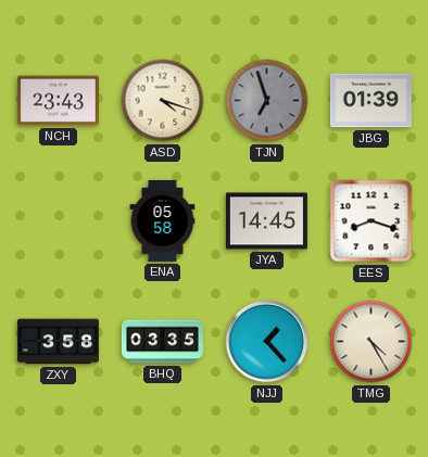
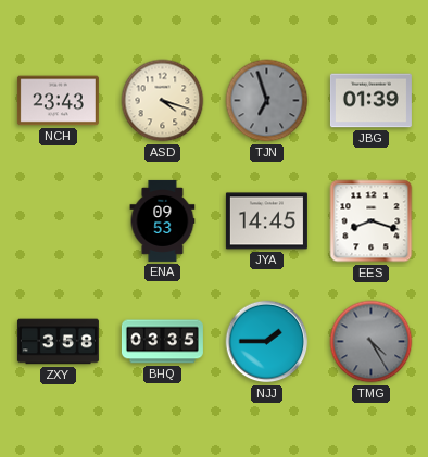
ENA: 05:58 -> 09:53
NJJ: 1:23 -> 1:45
TMG dial: cream -> grey
